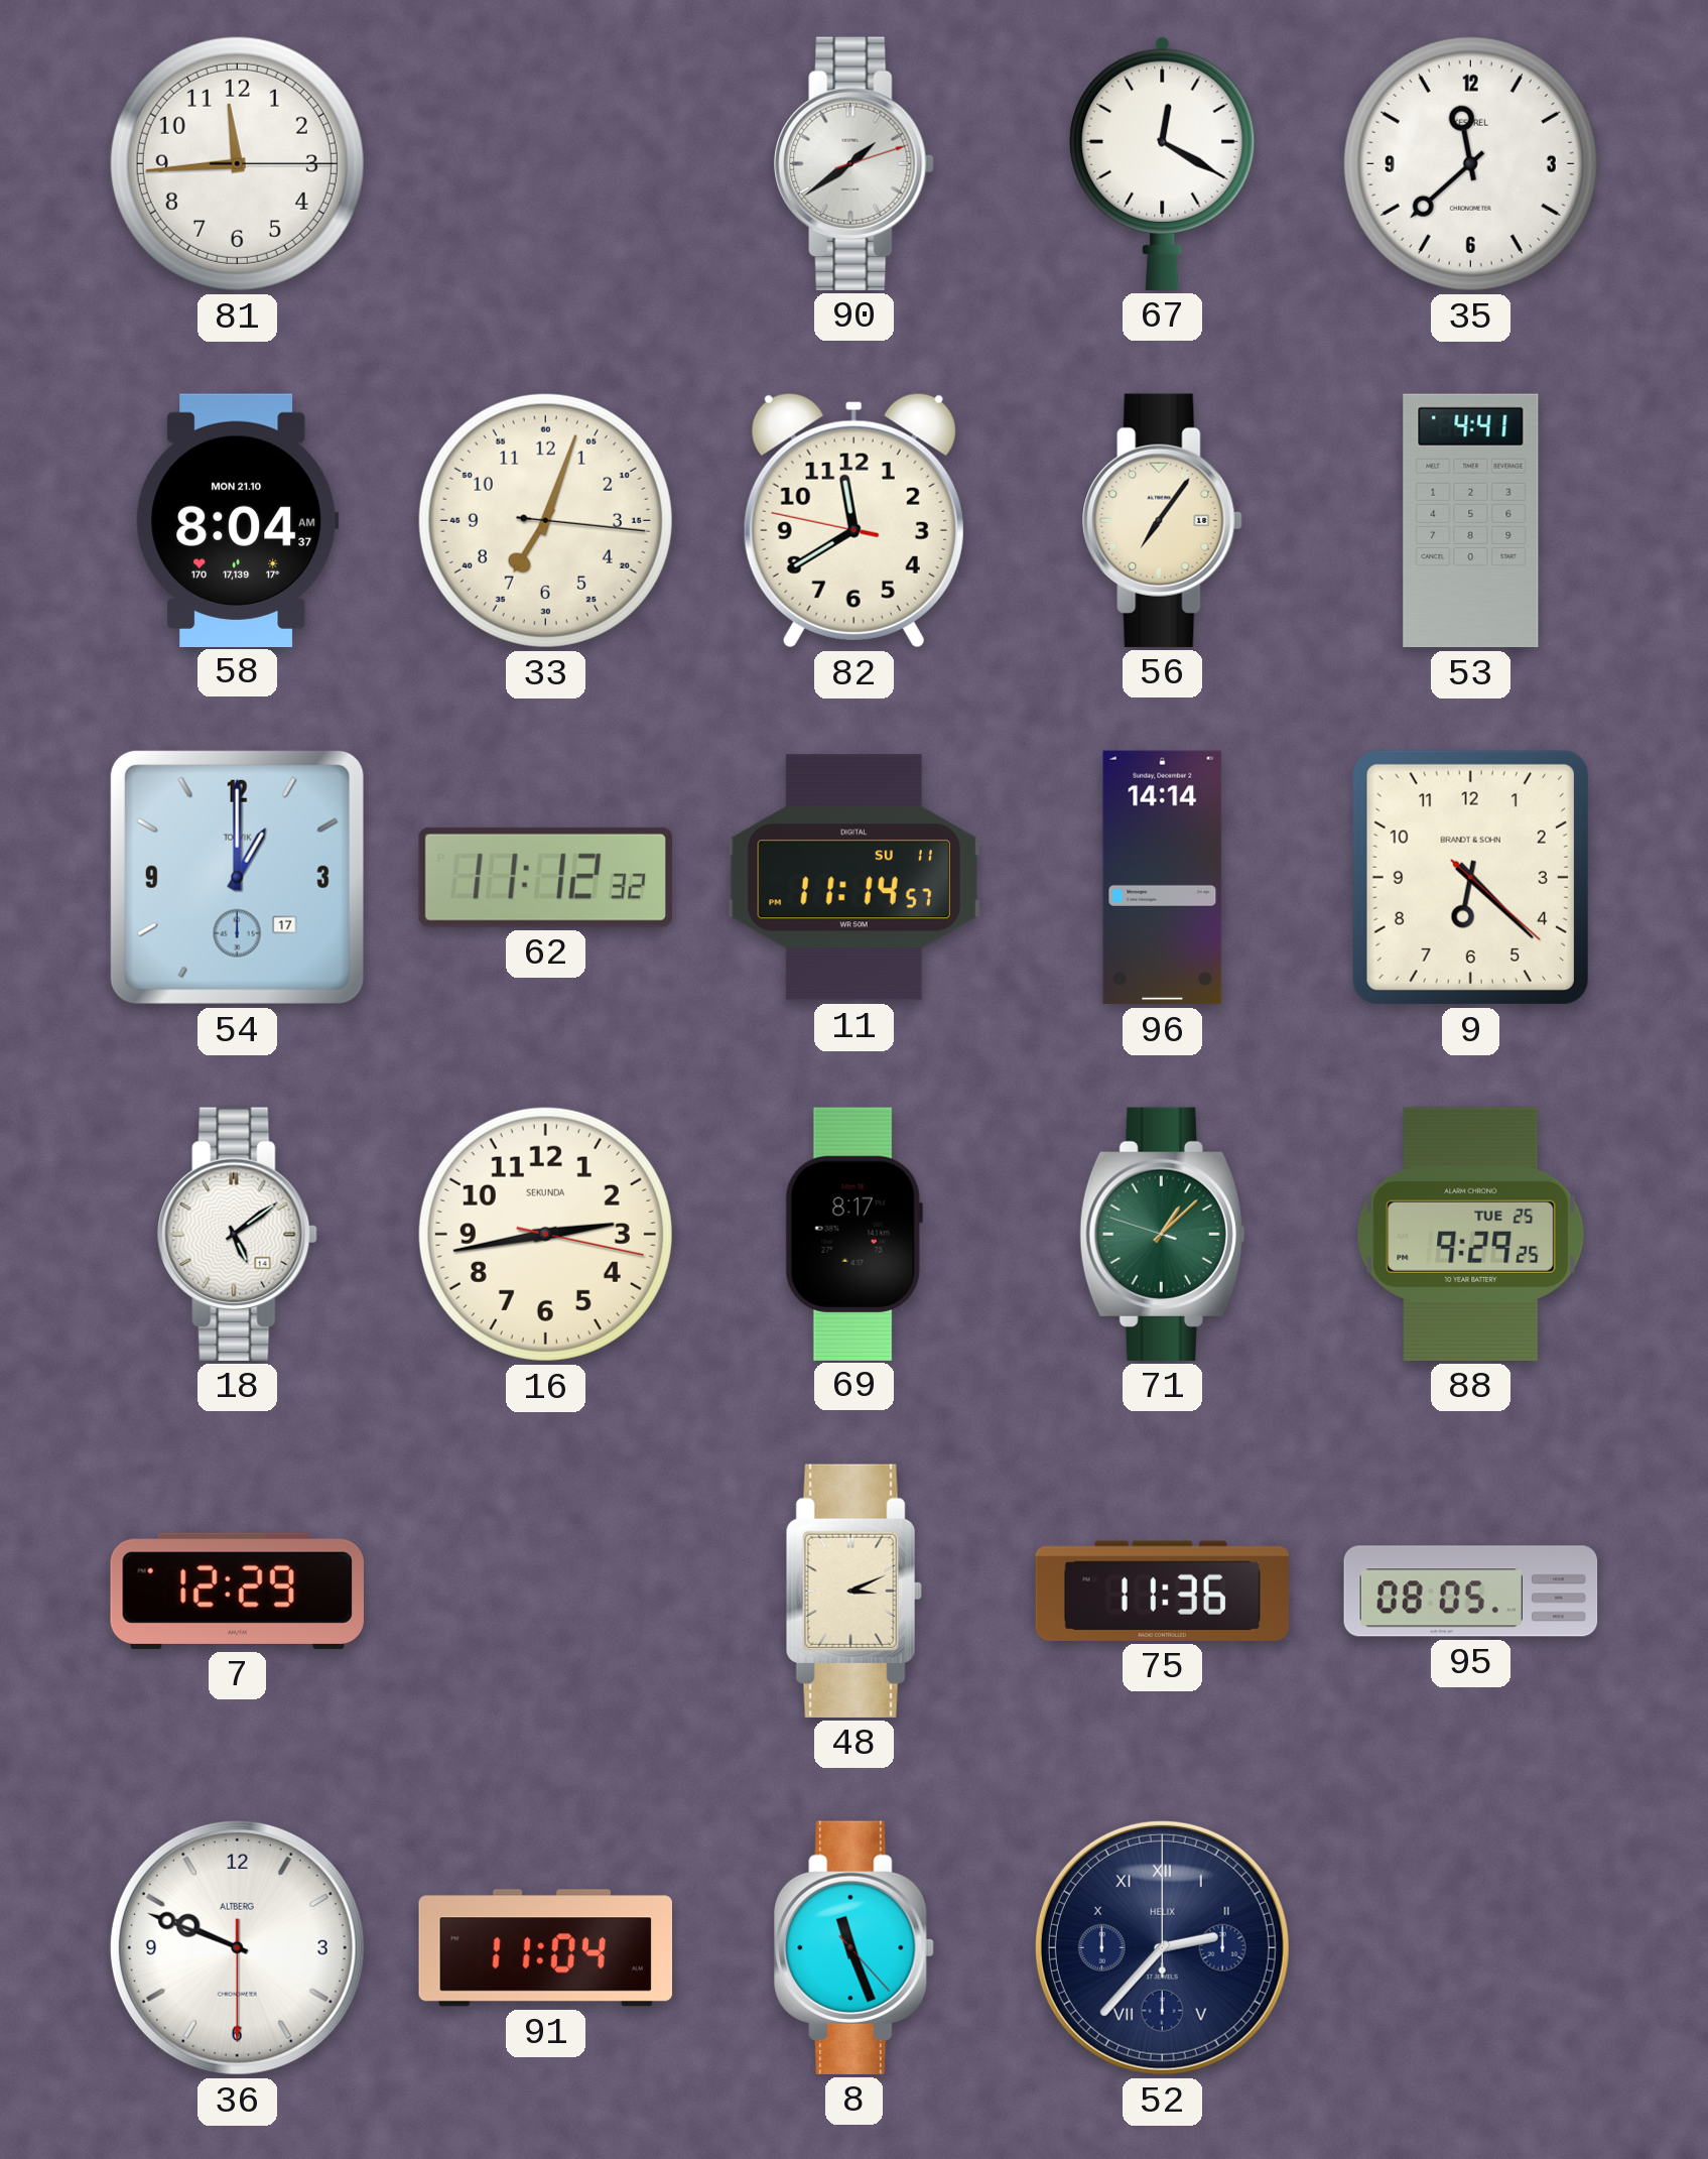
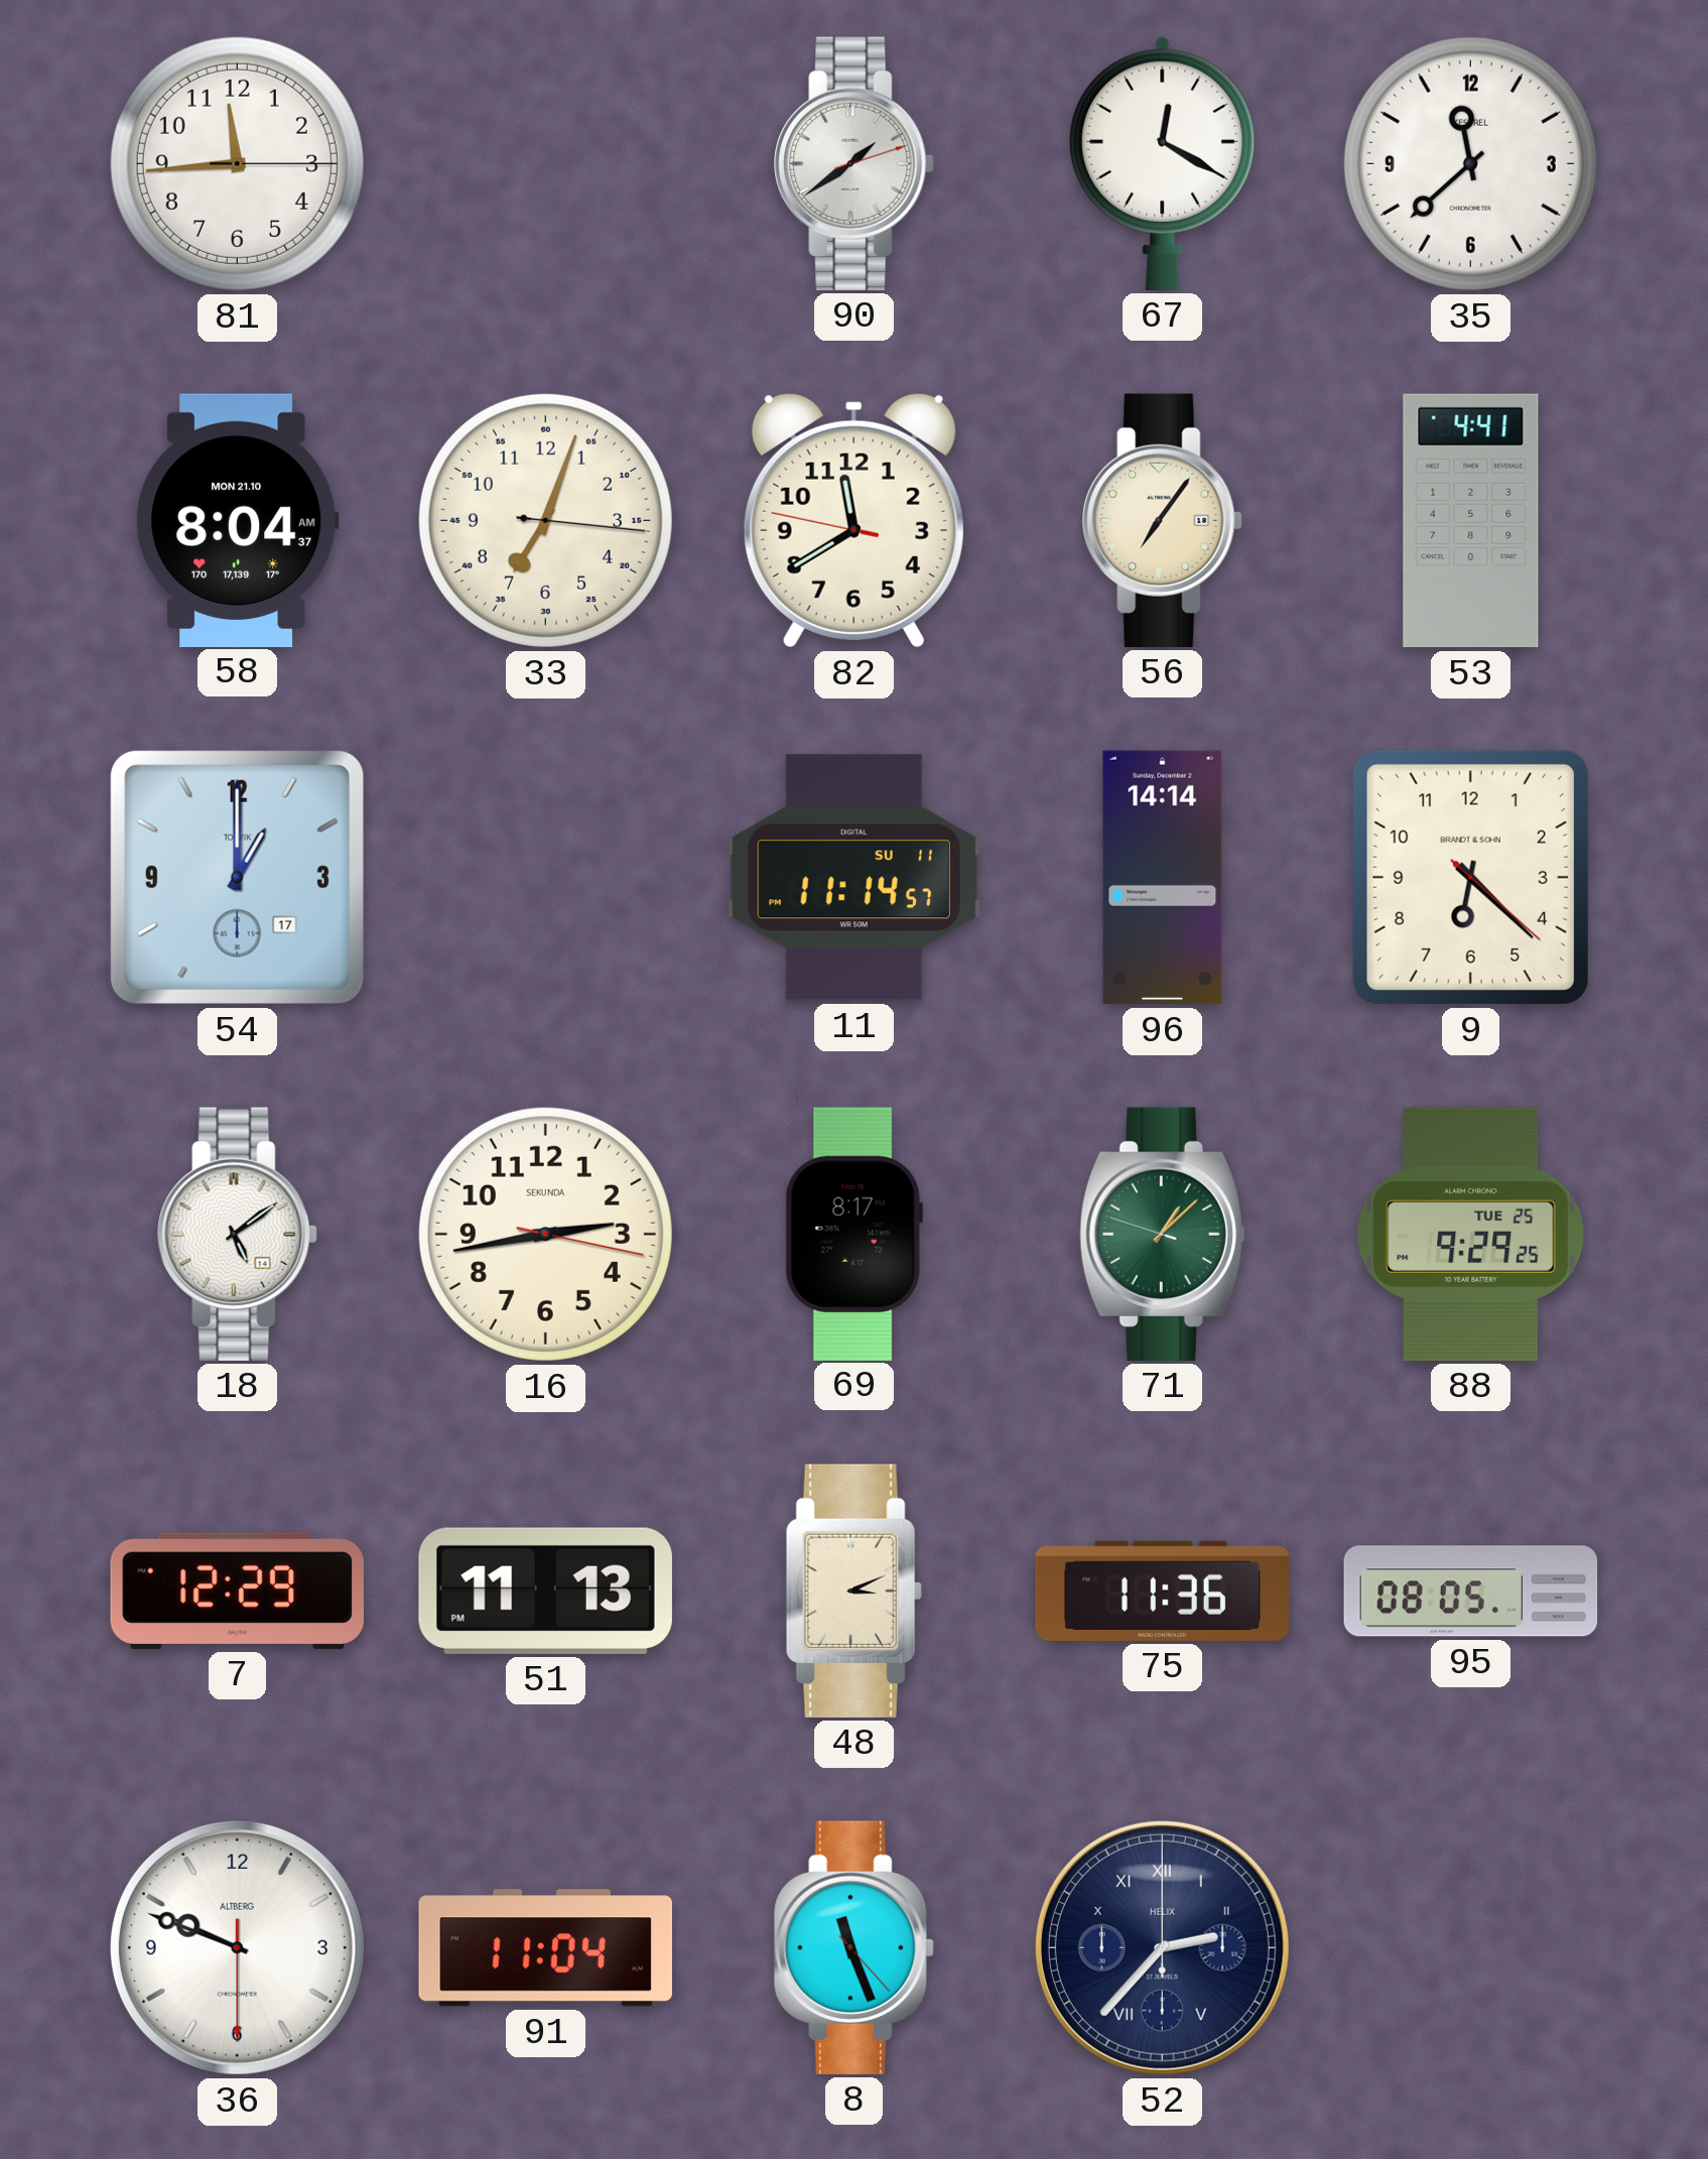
62: 11:12 -> none
51: none -> 11:13
